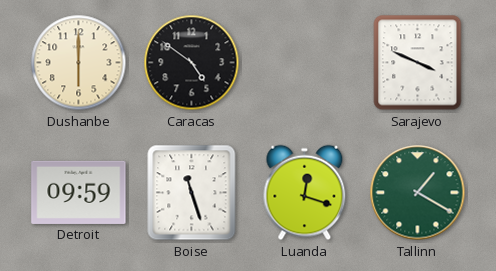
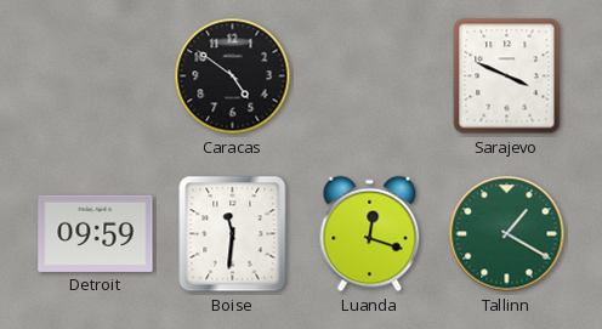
Dushanbe: 6:00 -> none
Boise: 11:27 -> 11:31
